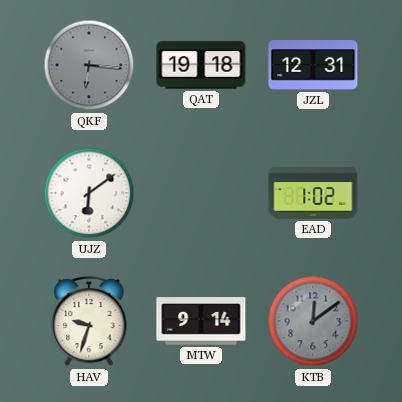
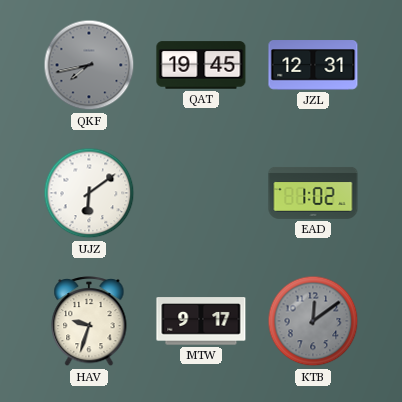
QKF: 6:16 -> 7:43
QAT: 19:18 -> 19:45
MTW: 9:14 -> 9:17
